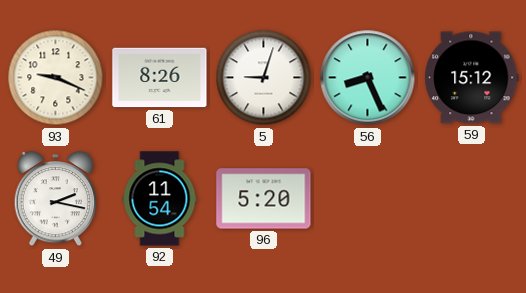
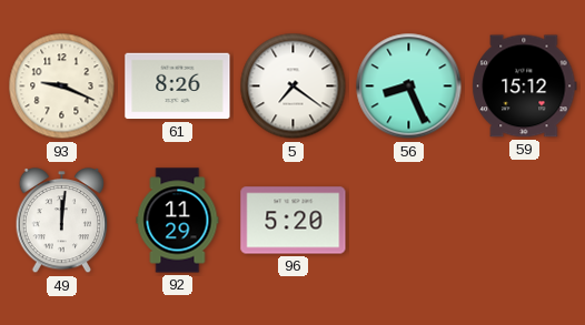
5: 9:03 -> 7:21
49: 2:17 -> 12:01
92: 11:54 -> 11:29
